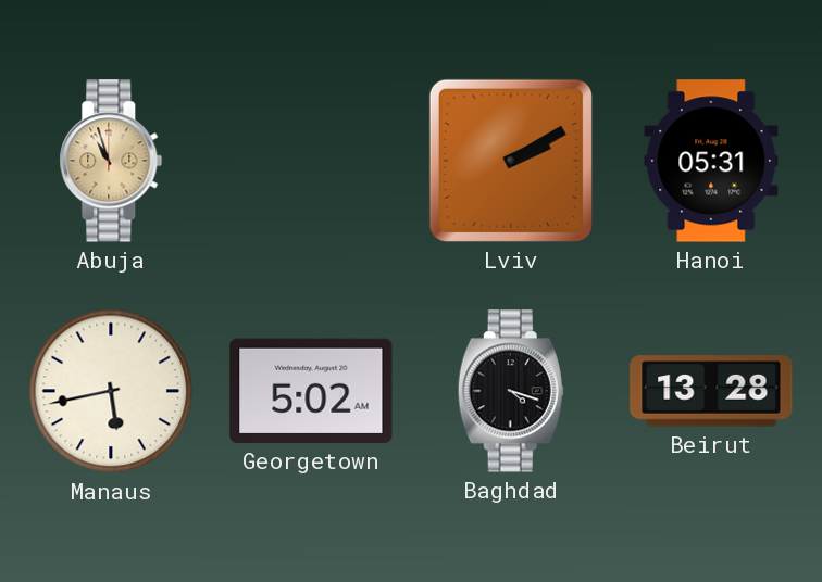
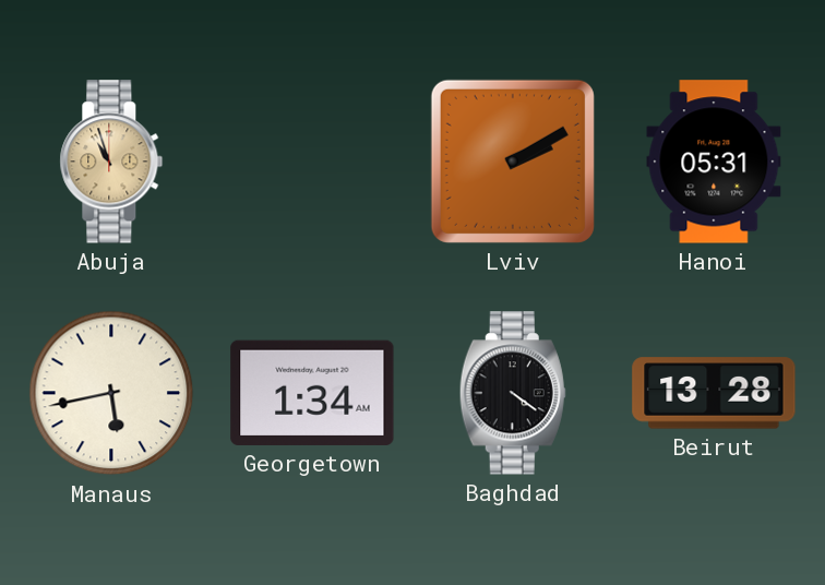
Georgetown: 5:02 -> 1:34
Baghdad: 4:18 -> 4:21
